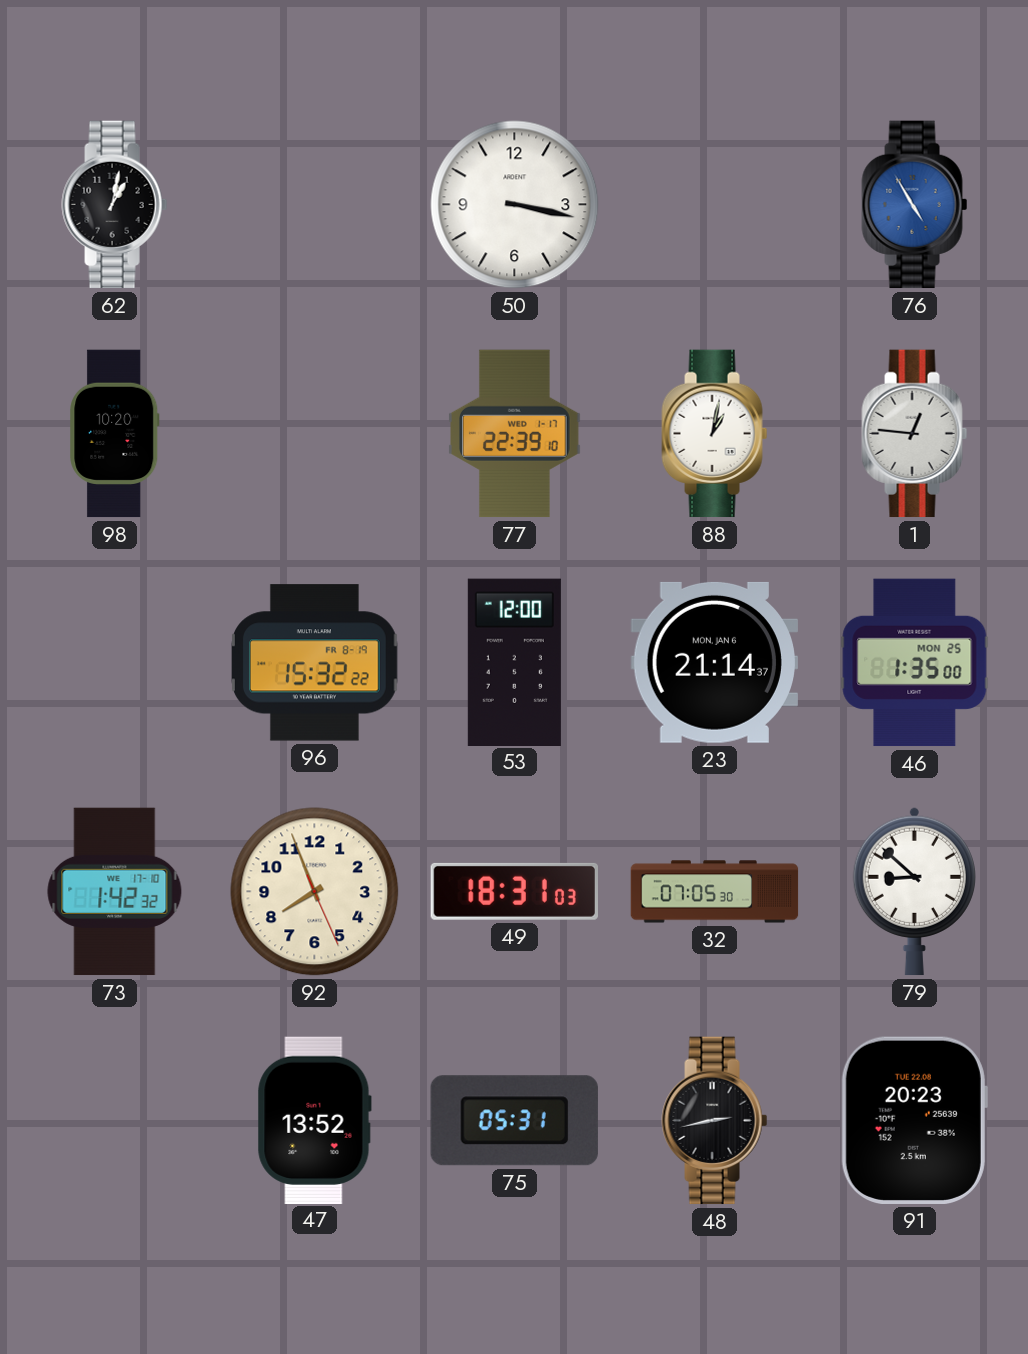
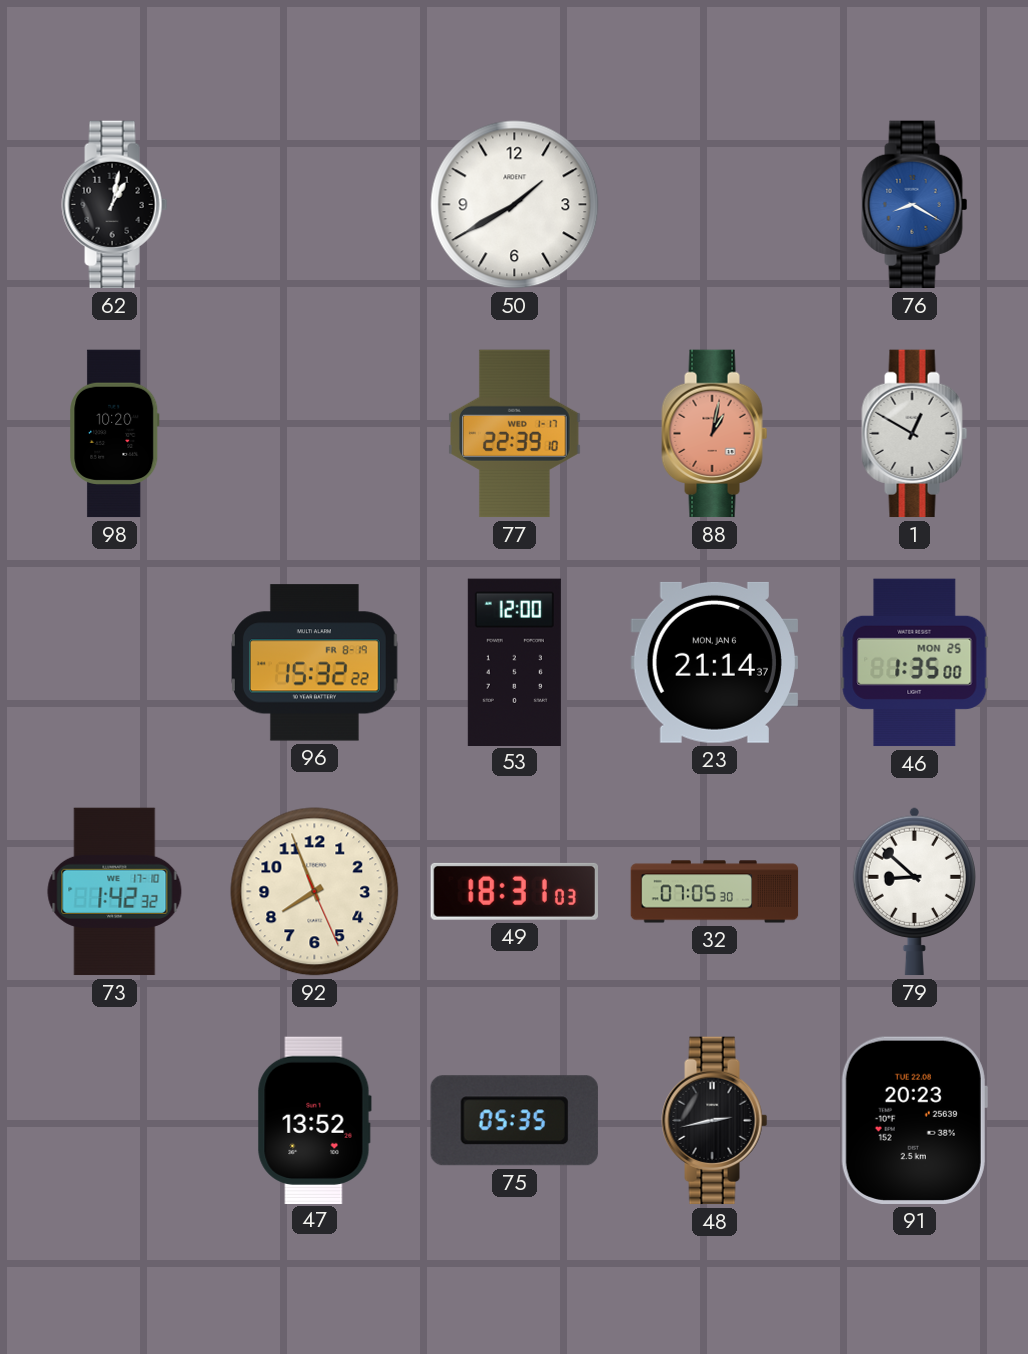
50: 3:17 -> 1:40
76: 4:55 -> 8:20
88 dial: white -> salmon
1: 12:46 -> 12:50
75: 05:31 -> 05:35
